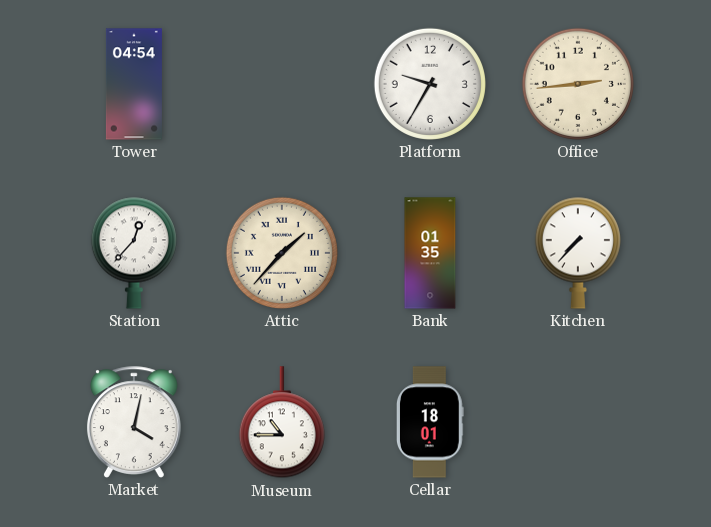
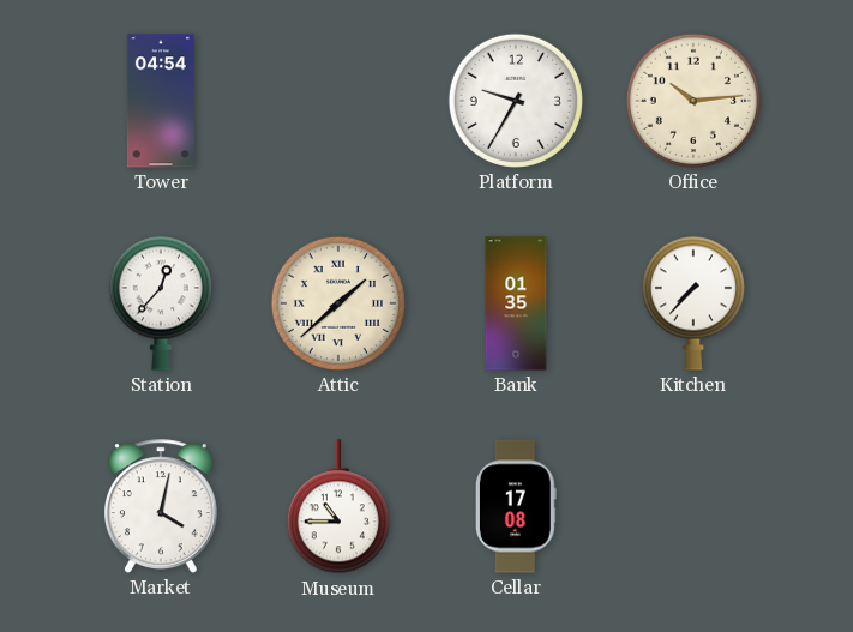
Office: 2:44 -> 10:14
Attic: 1:37 -> 1:38
Cellar: 18:01 -> 17:08
